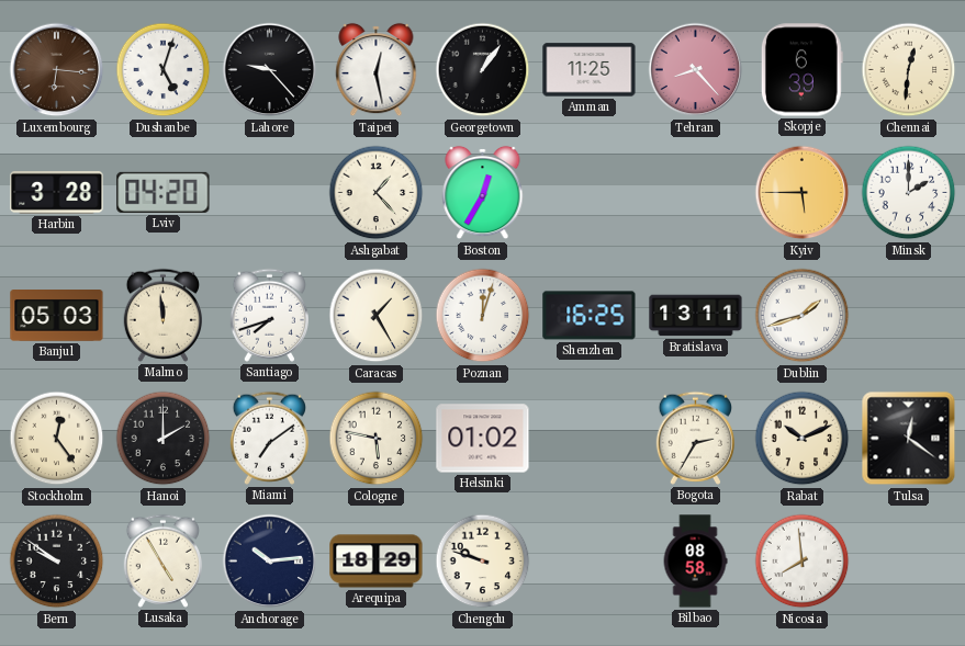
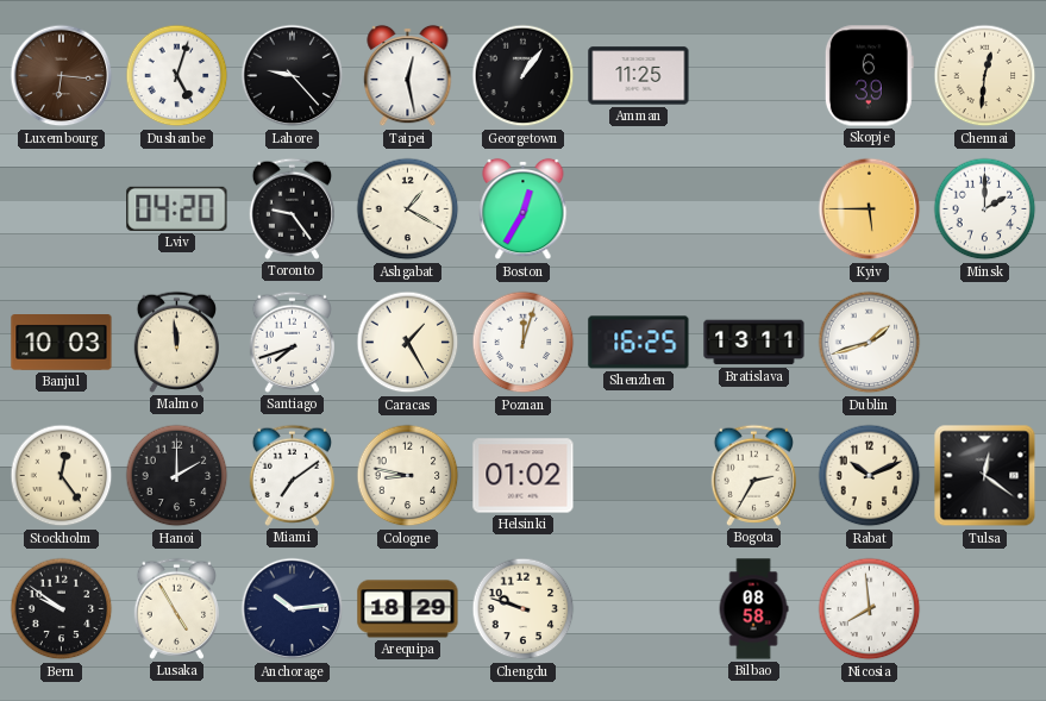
Tehran: 8:23 -> none
Harbin: 3:28 -> none
Toronto: none -> 9:24
Ashgabat: 1:23 -> 1:20
Banjul: 05:03 -> 10:03
Cologne: 5:47 -> 8:47
